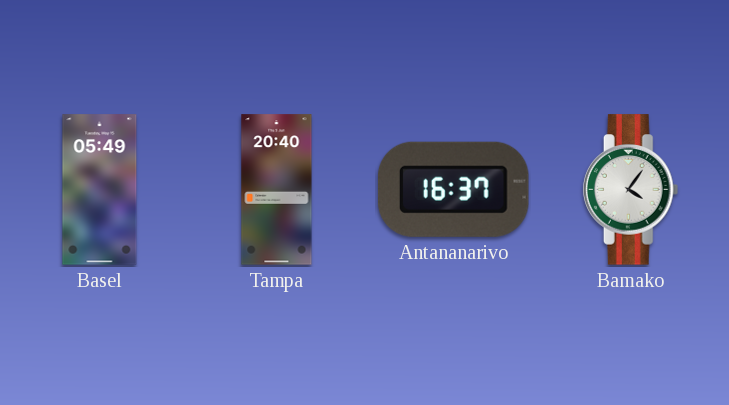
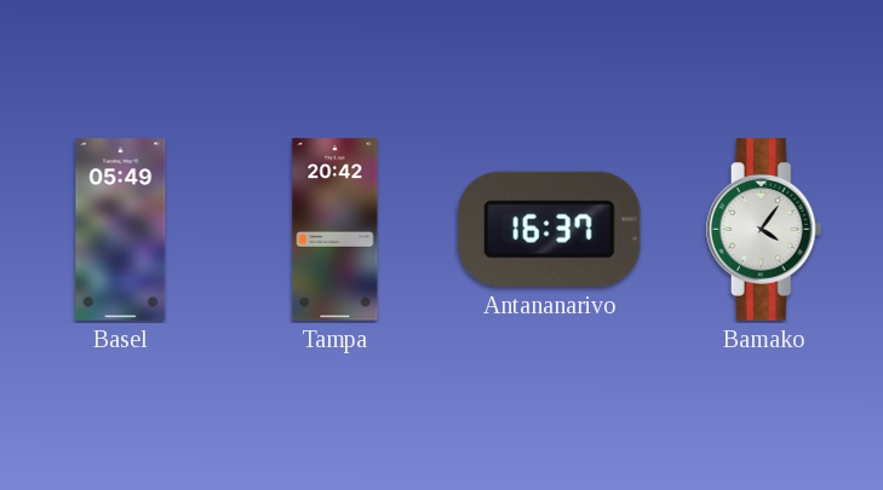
Tampa: 20:40 -> 20:42
